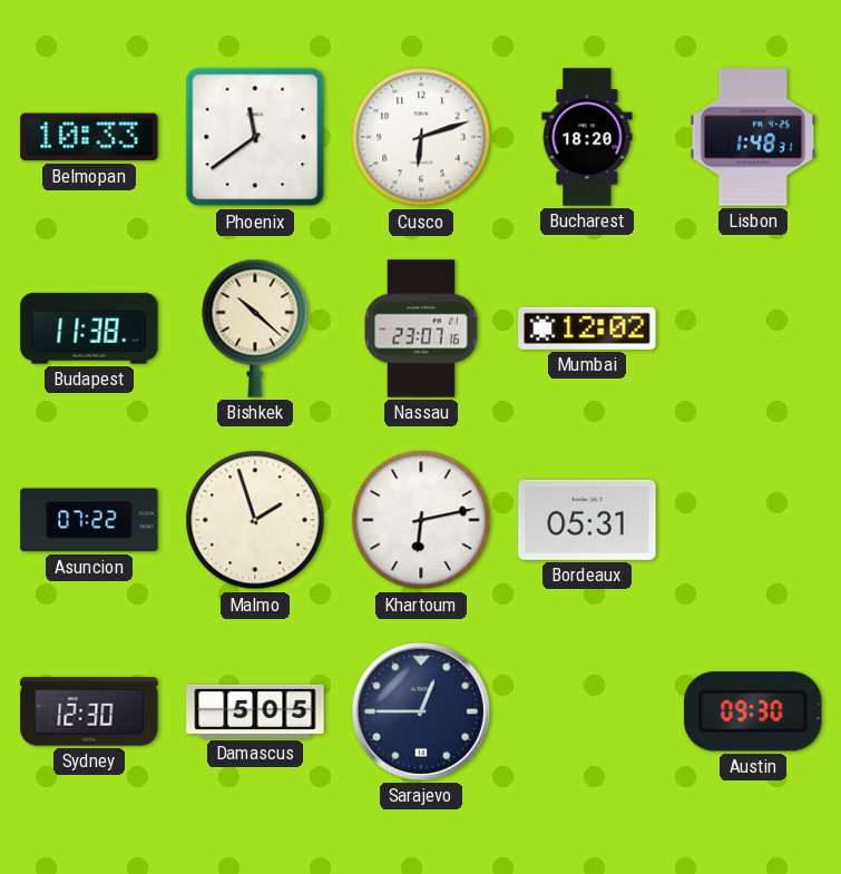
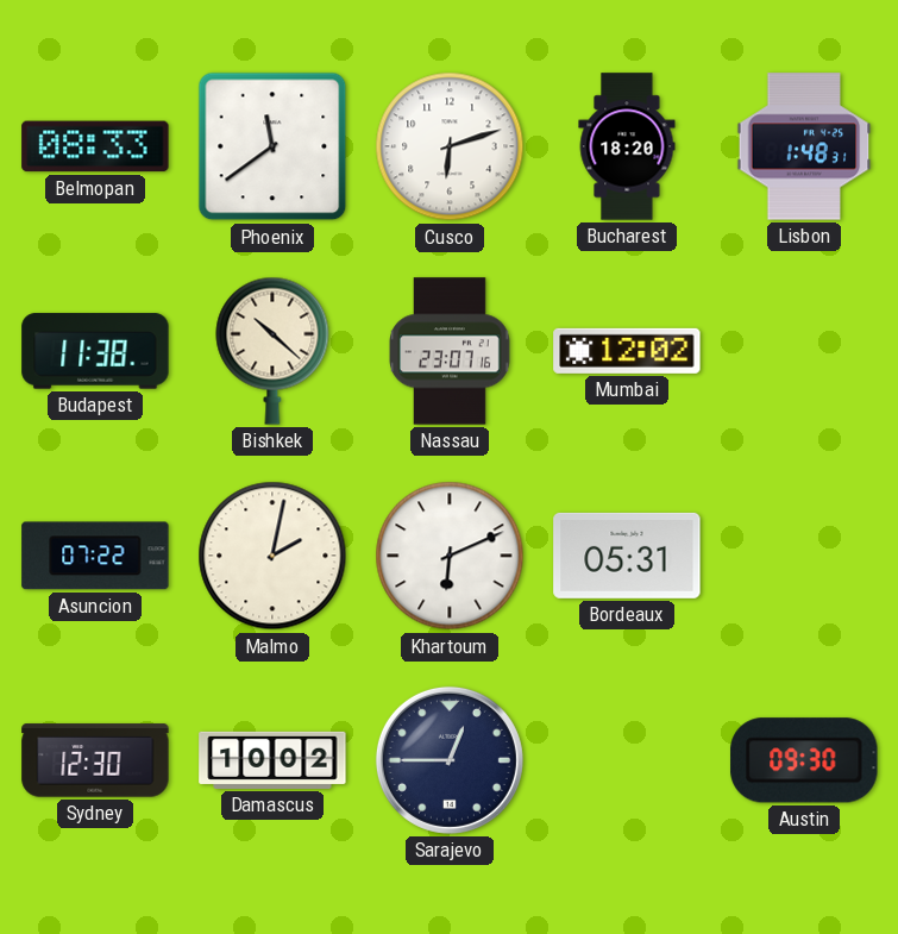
Belmopan: 10:33 -> 08:33
Malmo: 1:57 -> 2:02
Khartoum: 6:13 -> 6:11
Damascus: 5:05 -> 10:02
